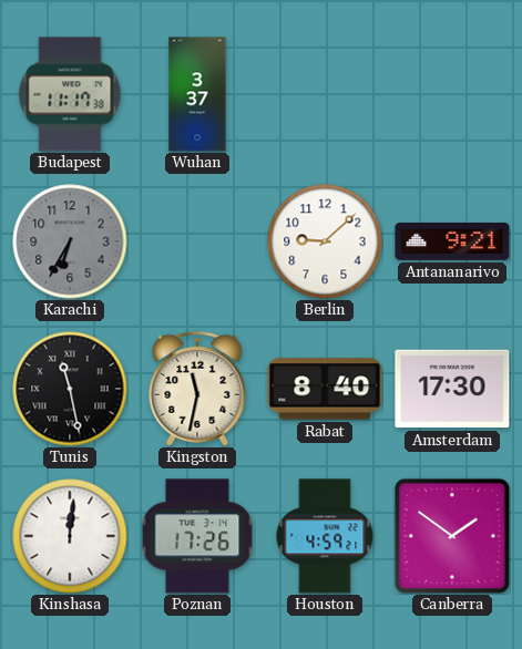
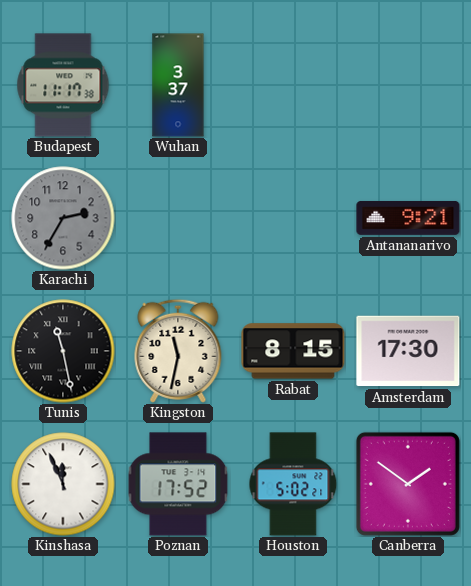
Karachi: 6:35 -> 2:35
Berlin: 9:08 -> none
Rabat: 8:40 -> 8:15
Kinshasa: 12:01 -> 11:56
Poznan: 17:26 -> 17:52
Houston: 4:59 -> 5:02
